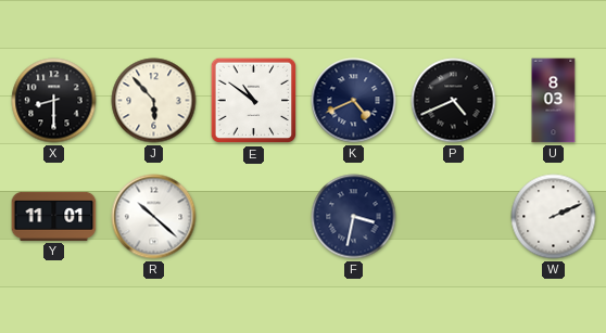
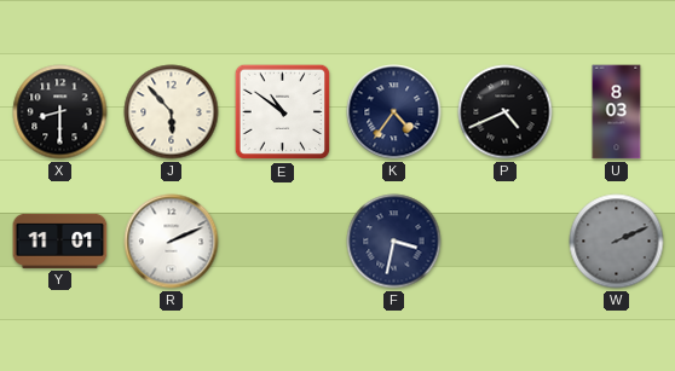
K: 4:41 -> 4:36
R: 10:22 -> 2:11
W dial: white -> grey
